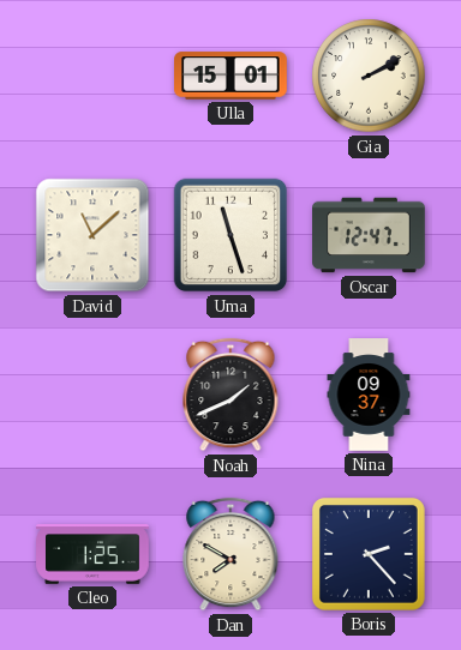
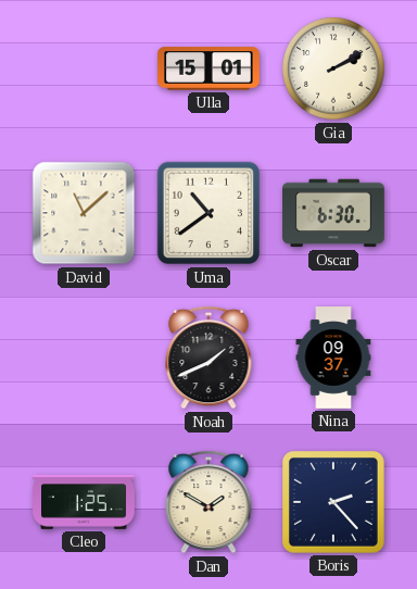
Uma: 11:27 -> 10:39
Oscar: 12:47 -> 6:30
Dan: 7:50 -> 1:50
